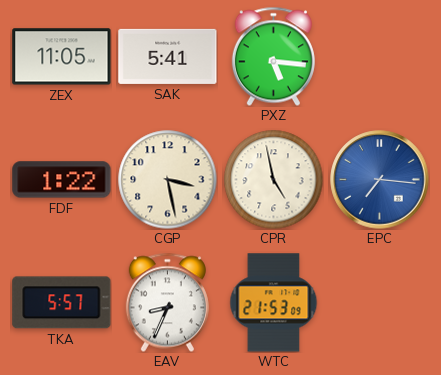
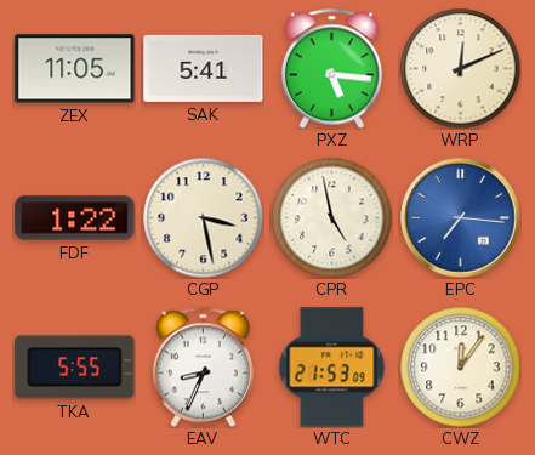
WRP: none -> 12:11
TKA: 5:57 -> 5:55
CWZ: none -> 12:06
